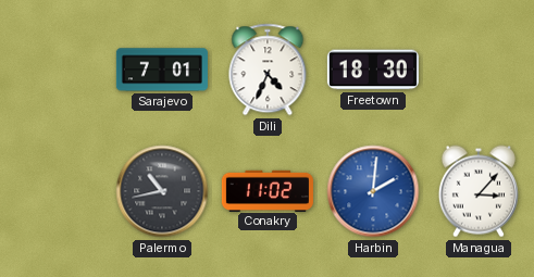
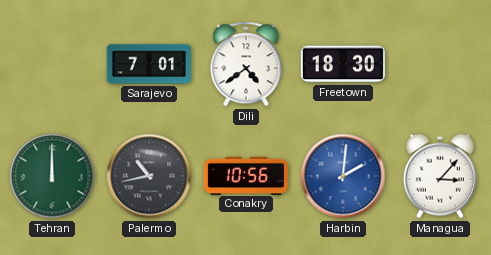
Dili: 4:34 -> 4:39
Tehran: none -> 12:00
Conakry: 11:02 -> 10:56
